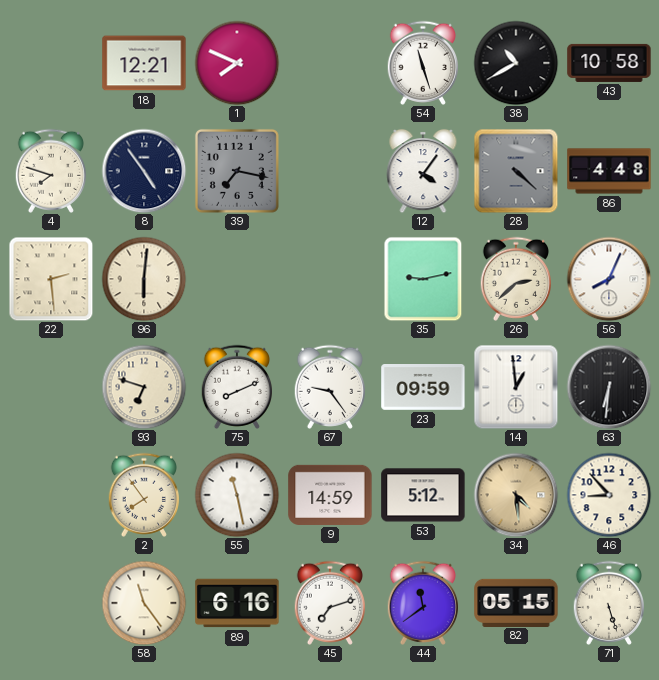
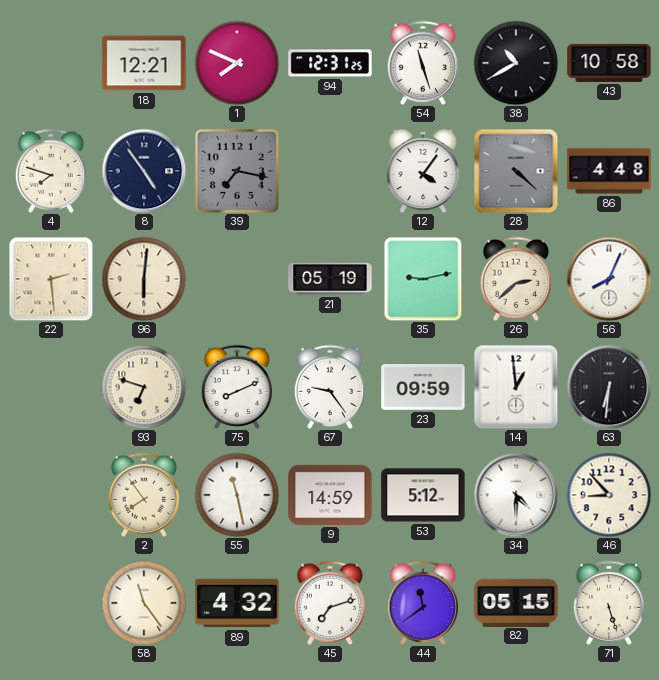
94: none -> 12:31
21: none -> 05:19
34: 4:29 -> 4:30
34 dial: champagne -> white
89: 6:16 -> 4:32
